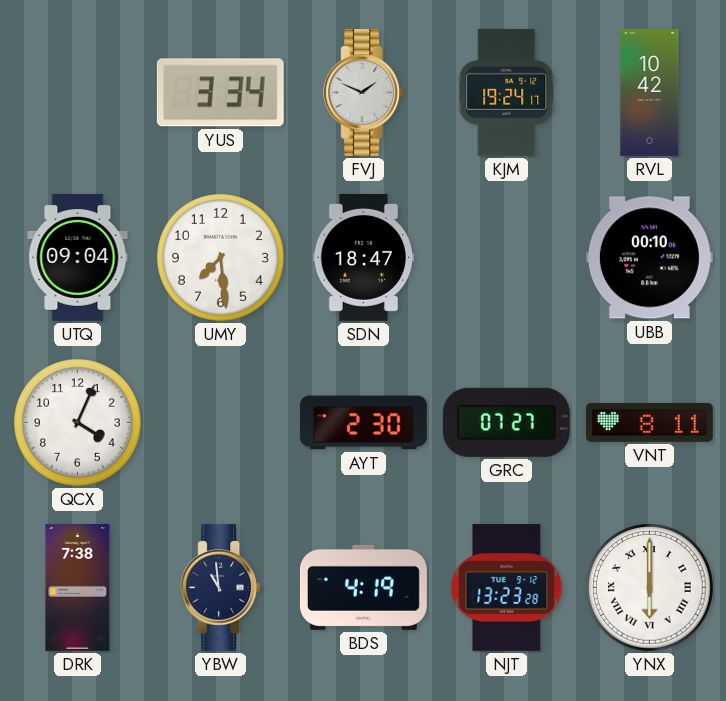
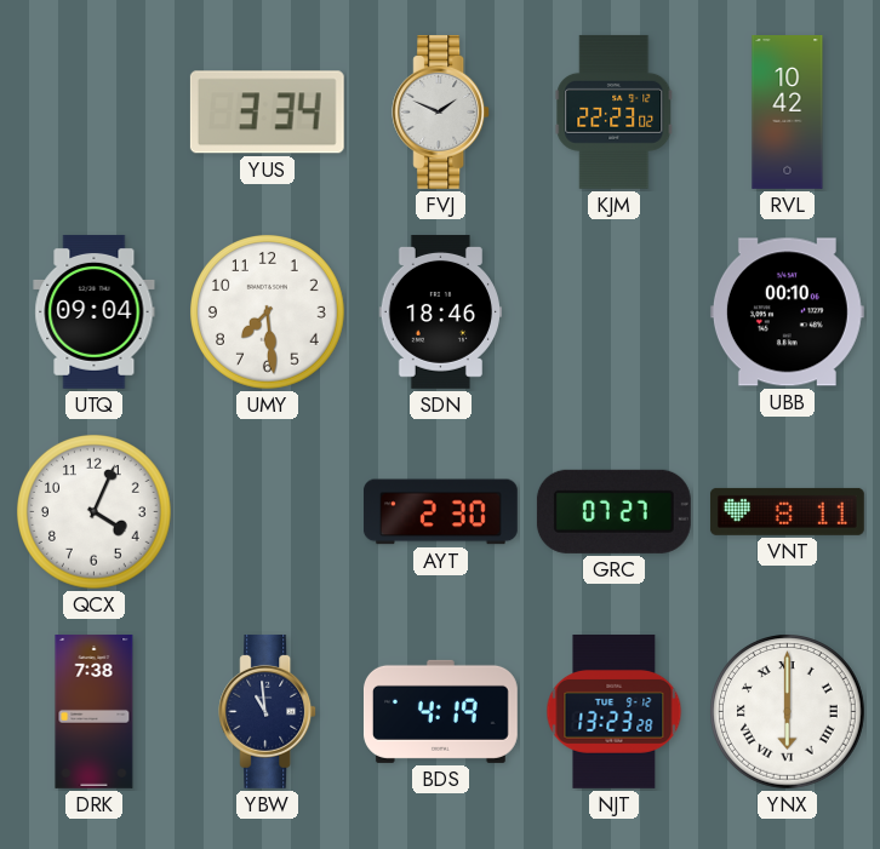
KJM: 19:24 -> 22:23
SDN: 18:47 -> 18:46
